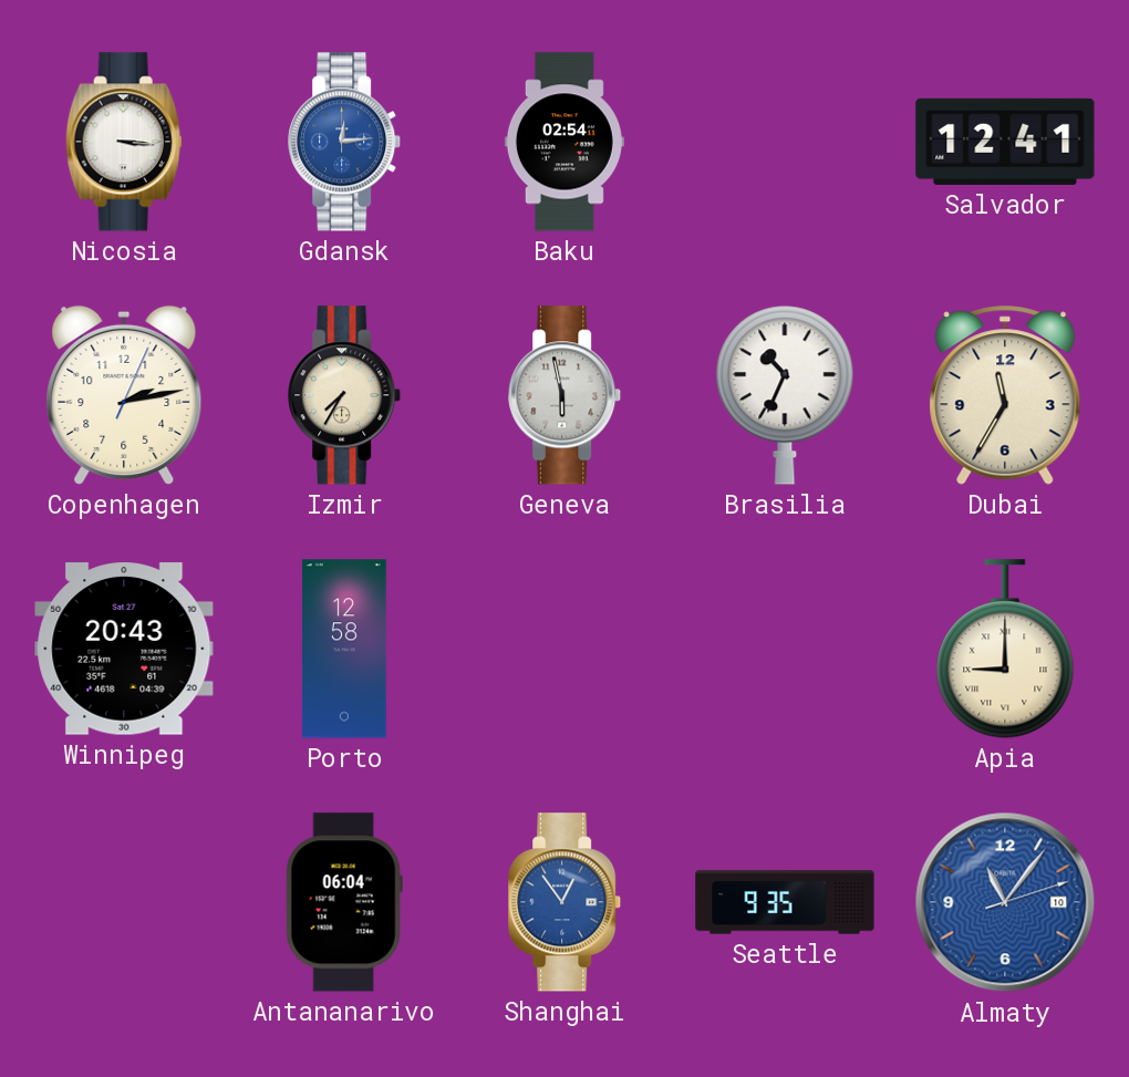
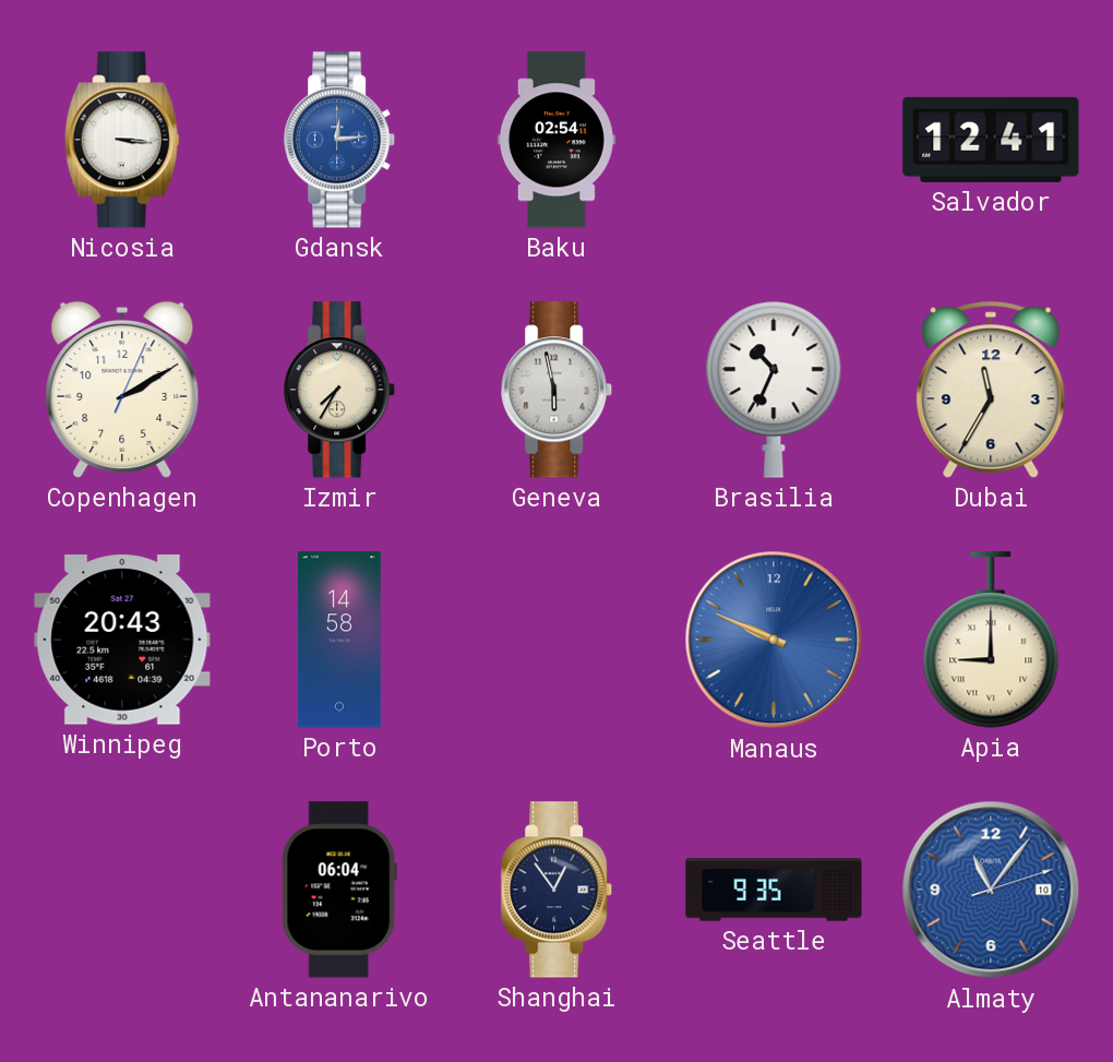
Copenhagen: 2:13 -> 2:10
Porto: 12:58 -> 14:58
Manaus: none -> 9:49
Shanghai dial: blue -> navy
